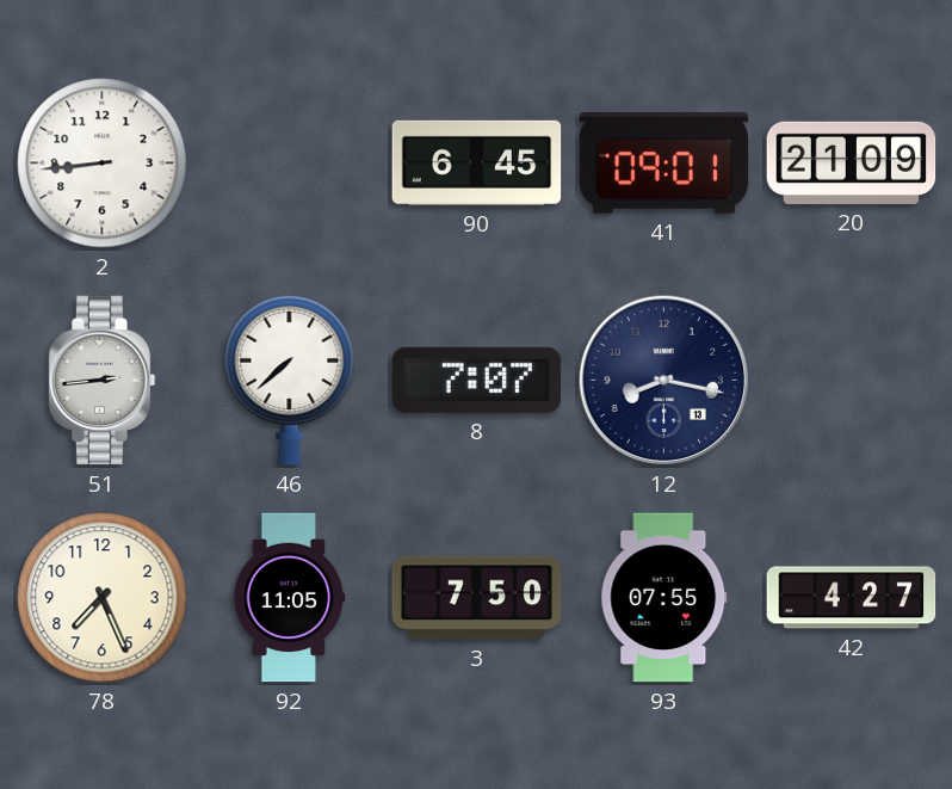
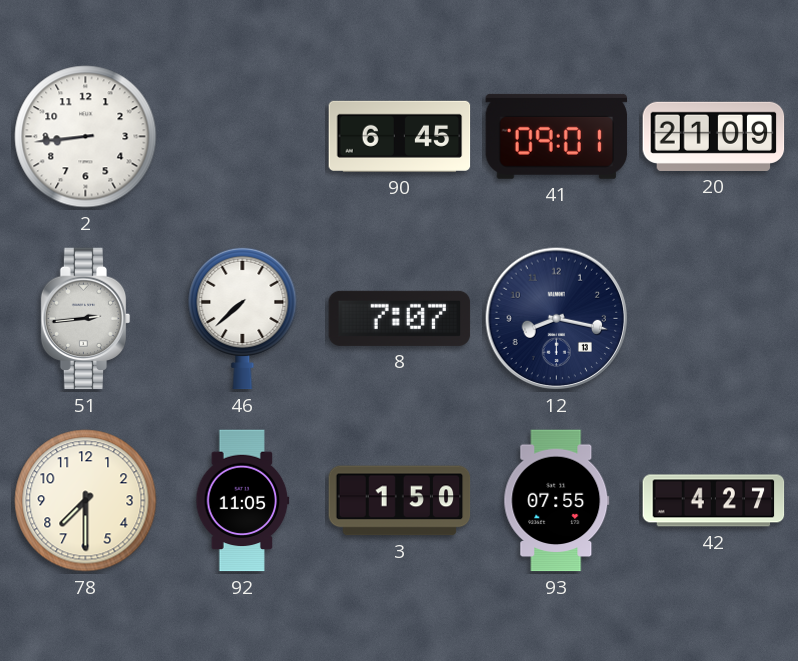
78: 7:26 -> 7:30
3: 7:50 -> 1:50
